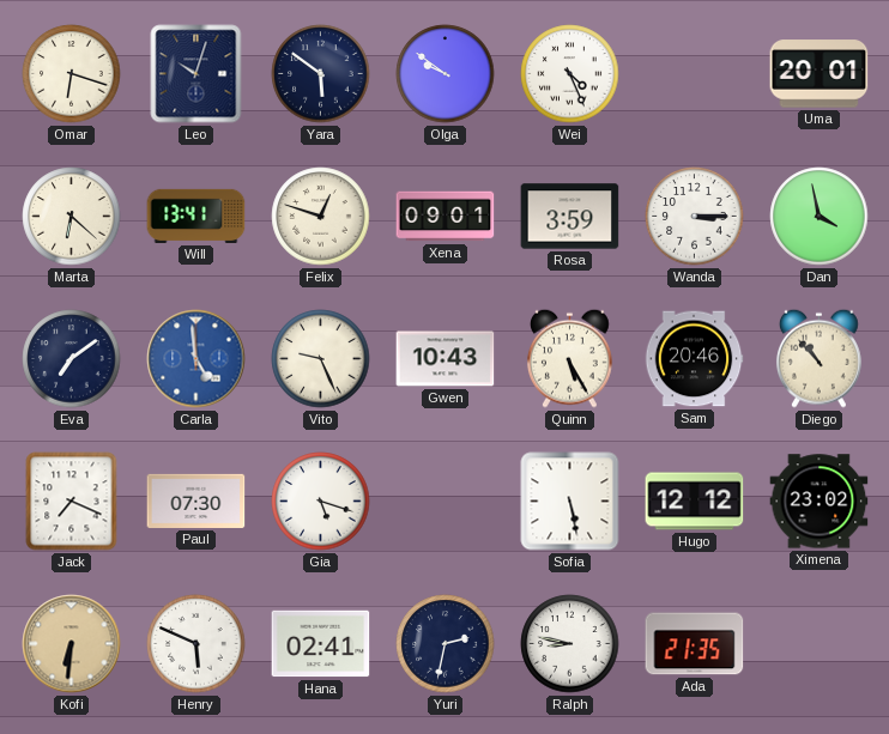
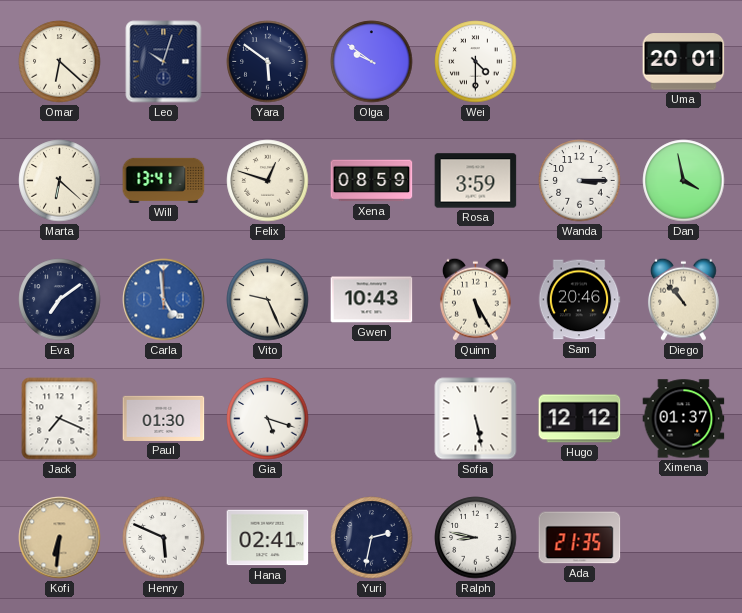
Omar: 6:18 -> 6:22
Wei: 4:26 -> 4:30
Xena: 09:01 -> 08:59
Paul: 07:30 -> 01:30
Ximena: 23:02 -> 01:37
